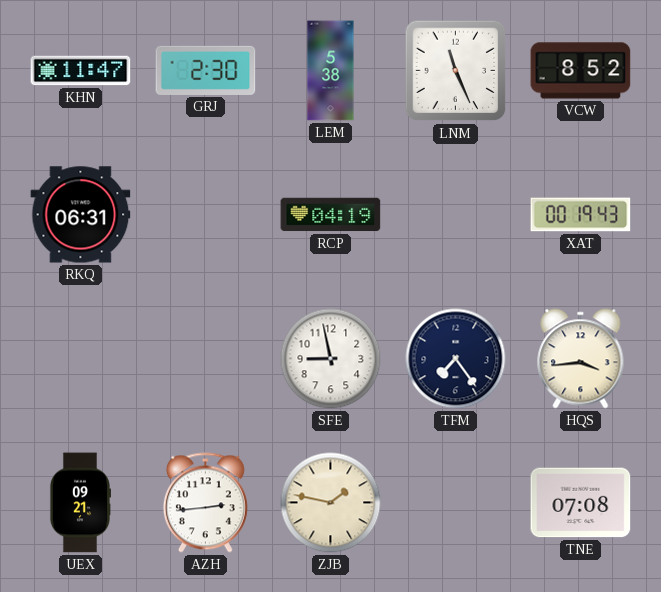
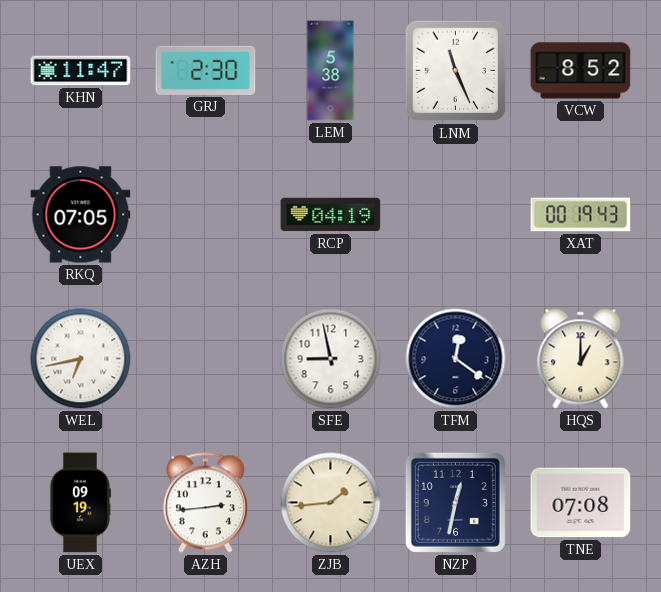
RKQ: 06:31 -> 07:05
WEL: none -> 6:43
TFM: 7:24 -> 12:21
HQS: 3:44 -> 1:00
UEX: 09:21 -> 09:19
ZJB: 1:47 -> 1:44
NZP: none -> 12:32
